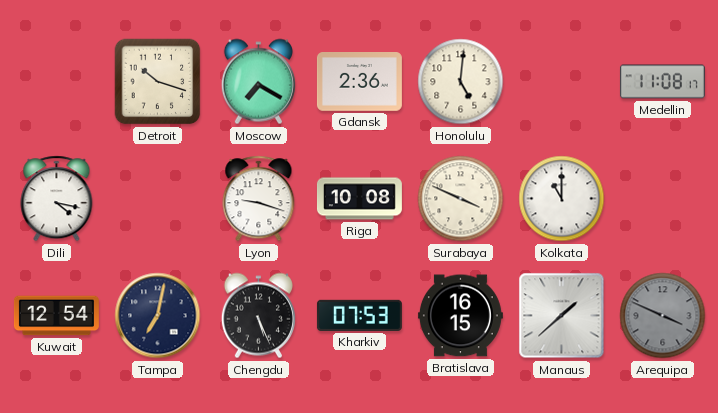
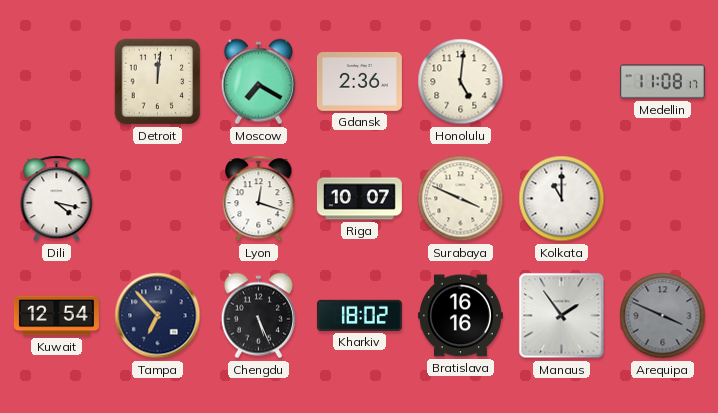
Detroit: 10:18 -> 12:01
Lyon: 9:18 -> 12:18
Riga: 10:08 -> 10:07
Tampa: 7:02 -> 6:53
Kharkiv: 07:53 -> 18:02
Bratislava: 16:15 -> 16:16
Manaus: 1:38 -> 1:54
